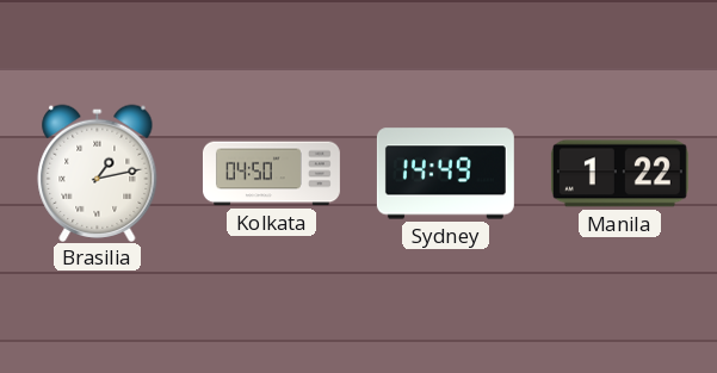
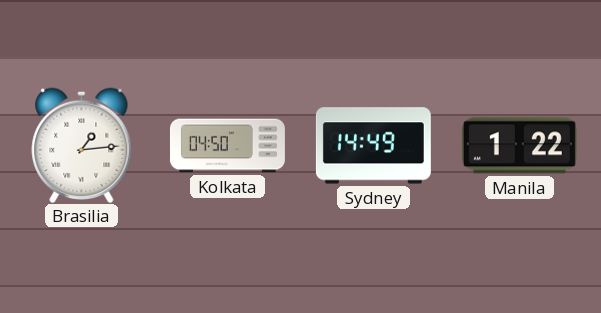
Brasilia: 1:13 -> 1:14
